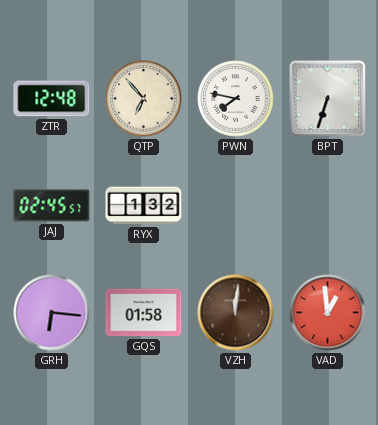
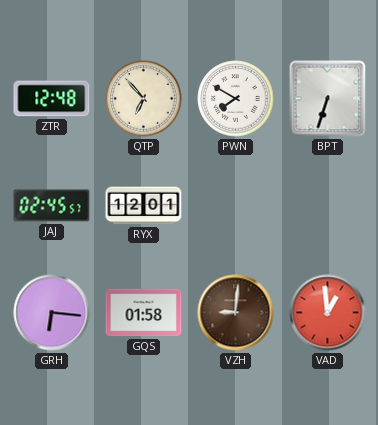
PWN: 7:47 -> 7:50
RYX: 1:32 -> 12:01
VZH: 12:01 -> 9:01
